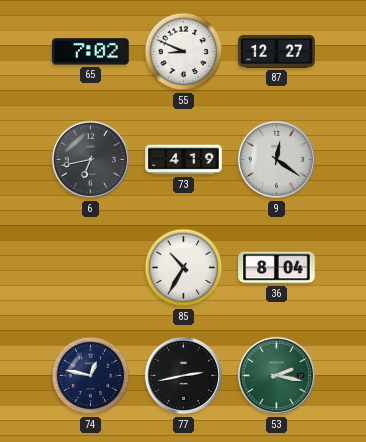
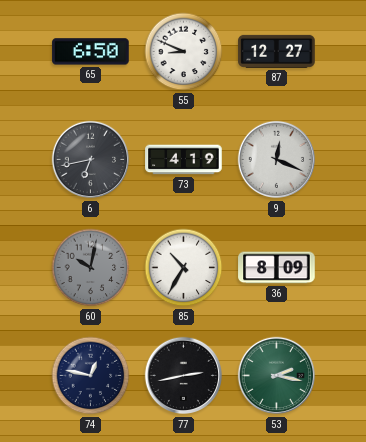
65: 7:02 -> 6:50
9: 12:21 -> 12:19
60: none -> 10:02
36: 8:04 -> 8:09
